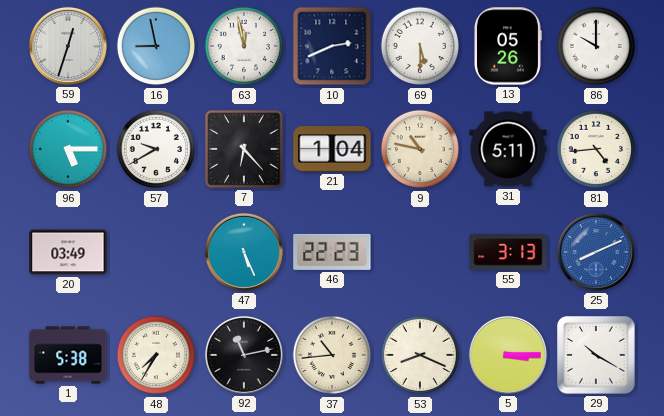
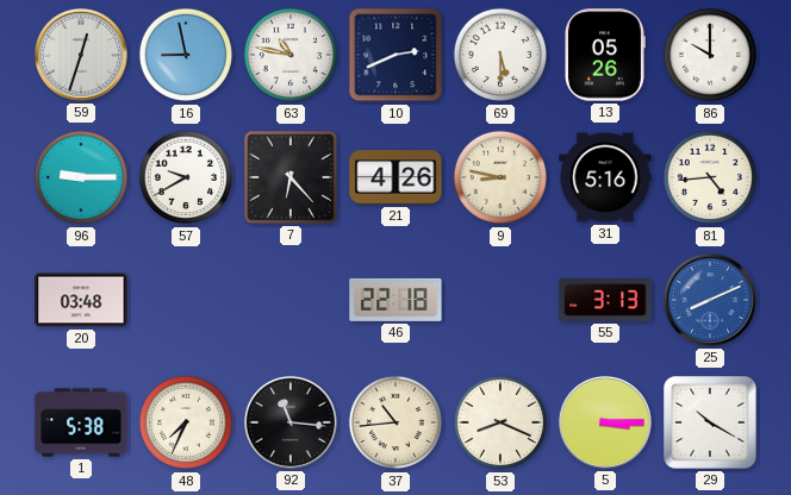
63: 11:58 -> 10:47
96: 5:15 -> 9:15
21: 1:04 -> 4:26
9: 10:47 -> 8:47
31: 5:11 -> 5:16
20: 03:49 -> 03:48
47: 5:26 -> none
46: 22:23 -> 22:18
48: 7:35 -> 7:34
92: 11:13 -> 11:16
